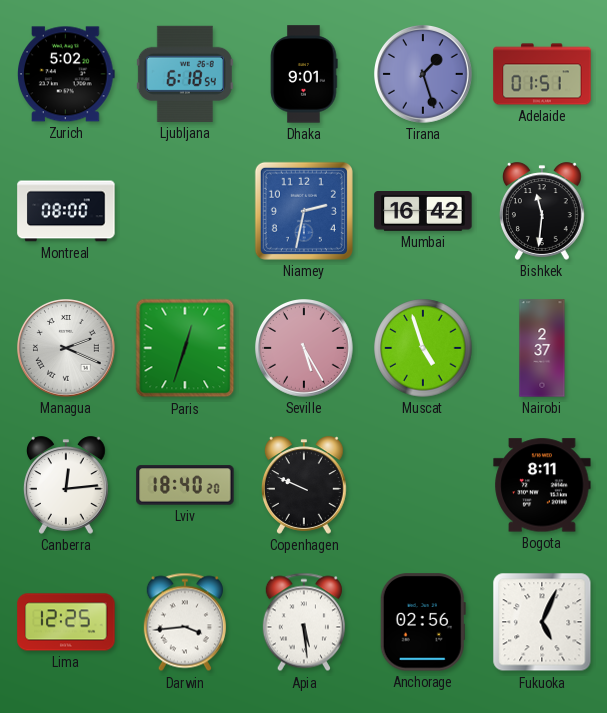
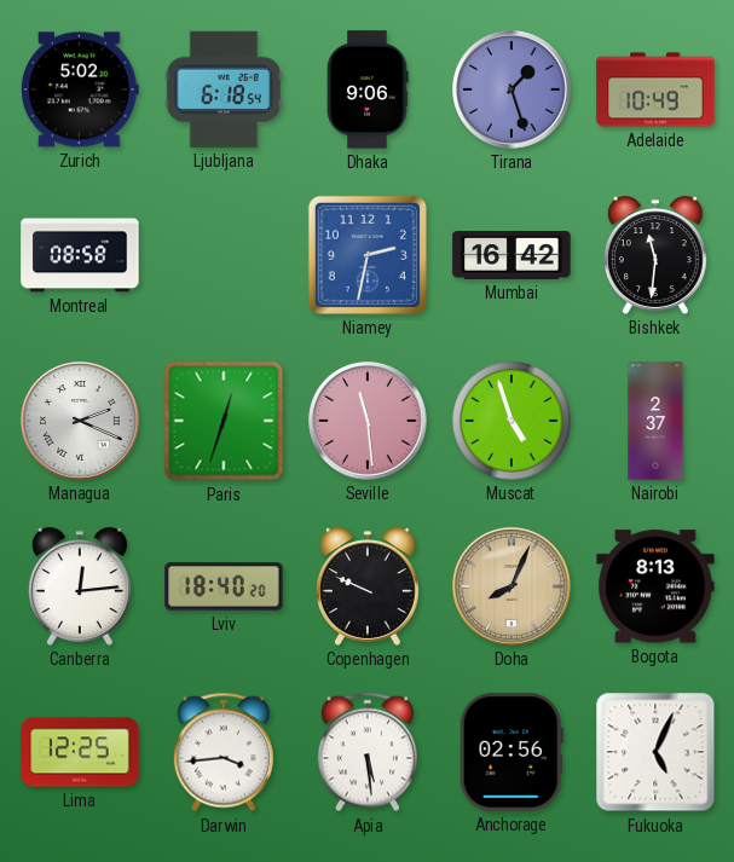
Dhaka: 9:01 -> 9:06
Adelaide: 01:51 -> 10:49
Montreal: 08:00 -> 08:58
Seville: 5:25 -> 11:29
Doha: none -> 8:04
Bogota: 8:11 -> 8:13
